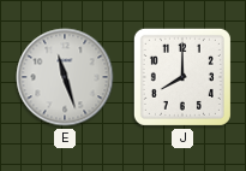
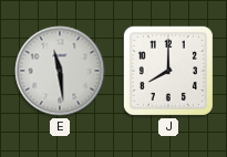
E: 11:27 -> 11:29
